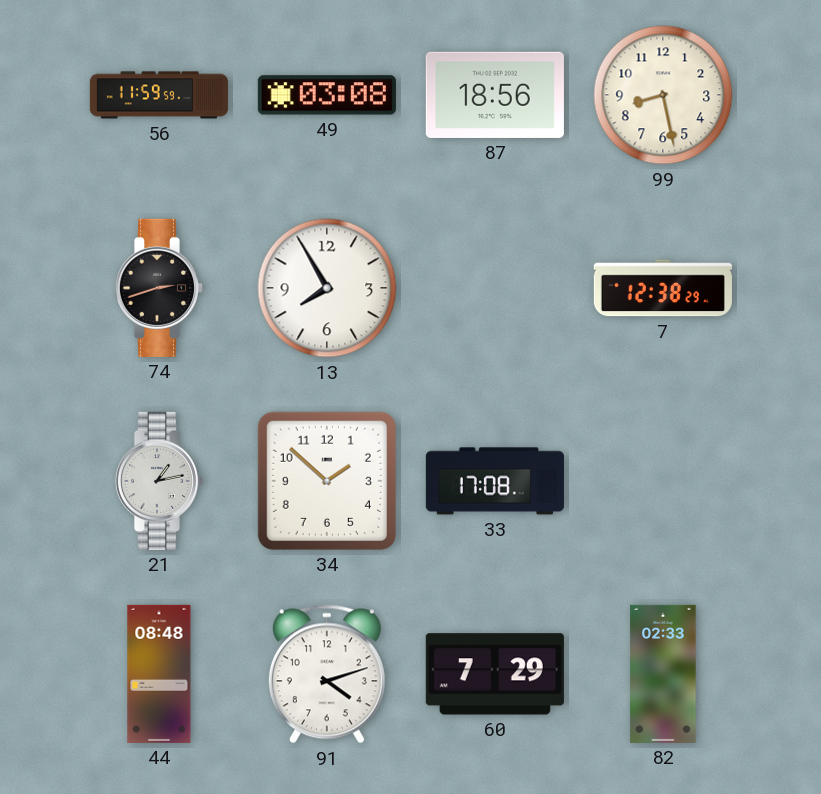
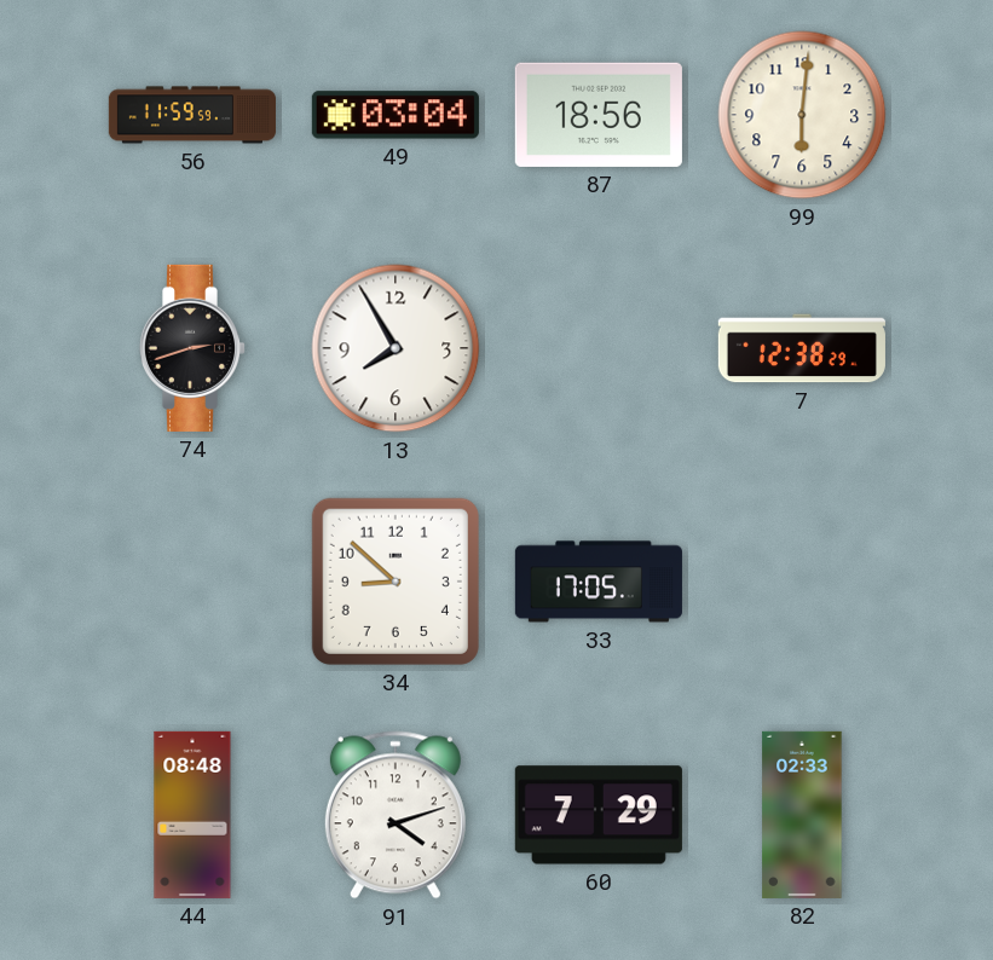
49: 03:08 -> 03:04
99: 8:28 -> 6:01
21: 1:13 -> none
34: 1:52 -> 8:52
33: 17:08 -> 17:05
